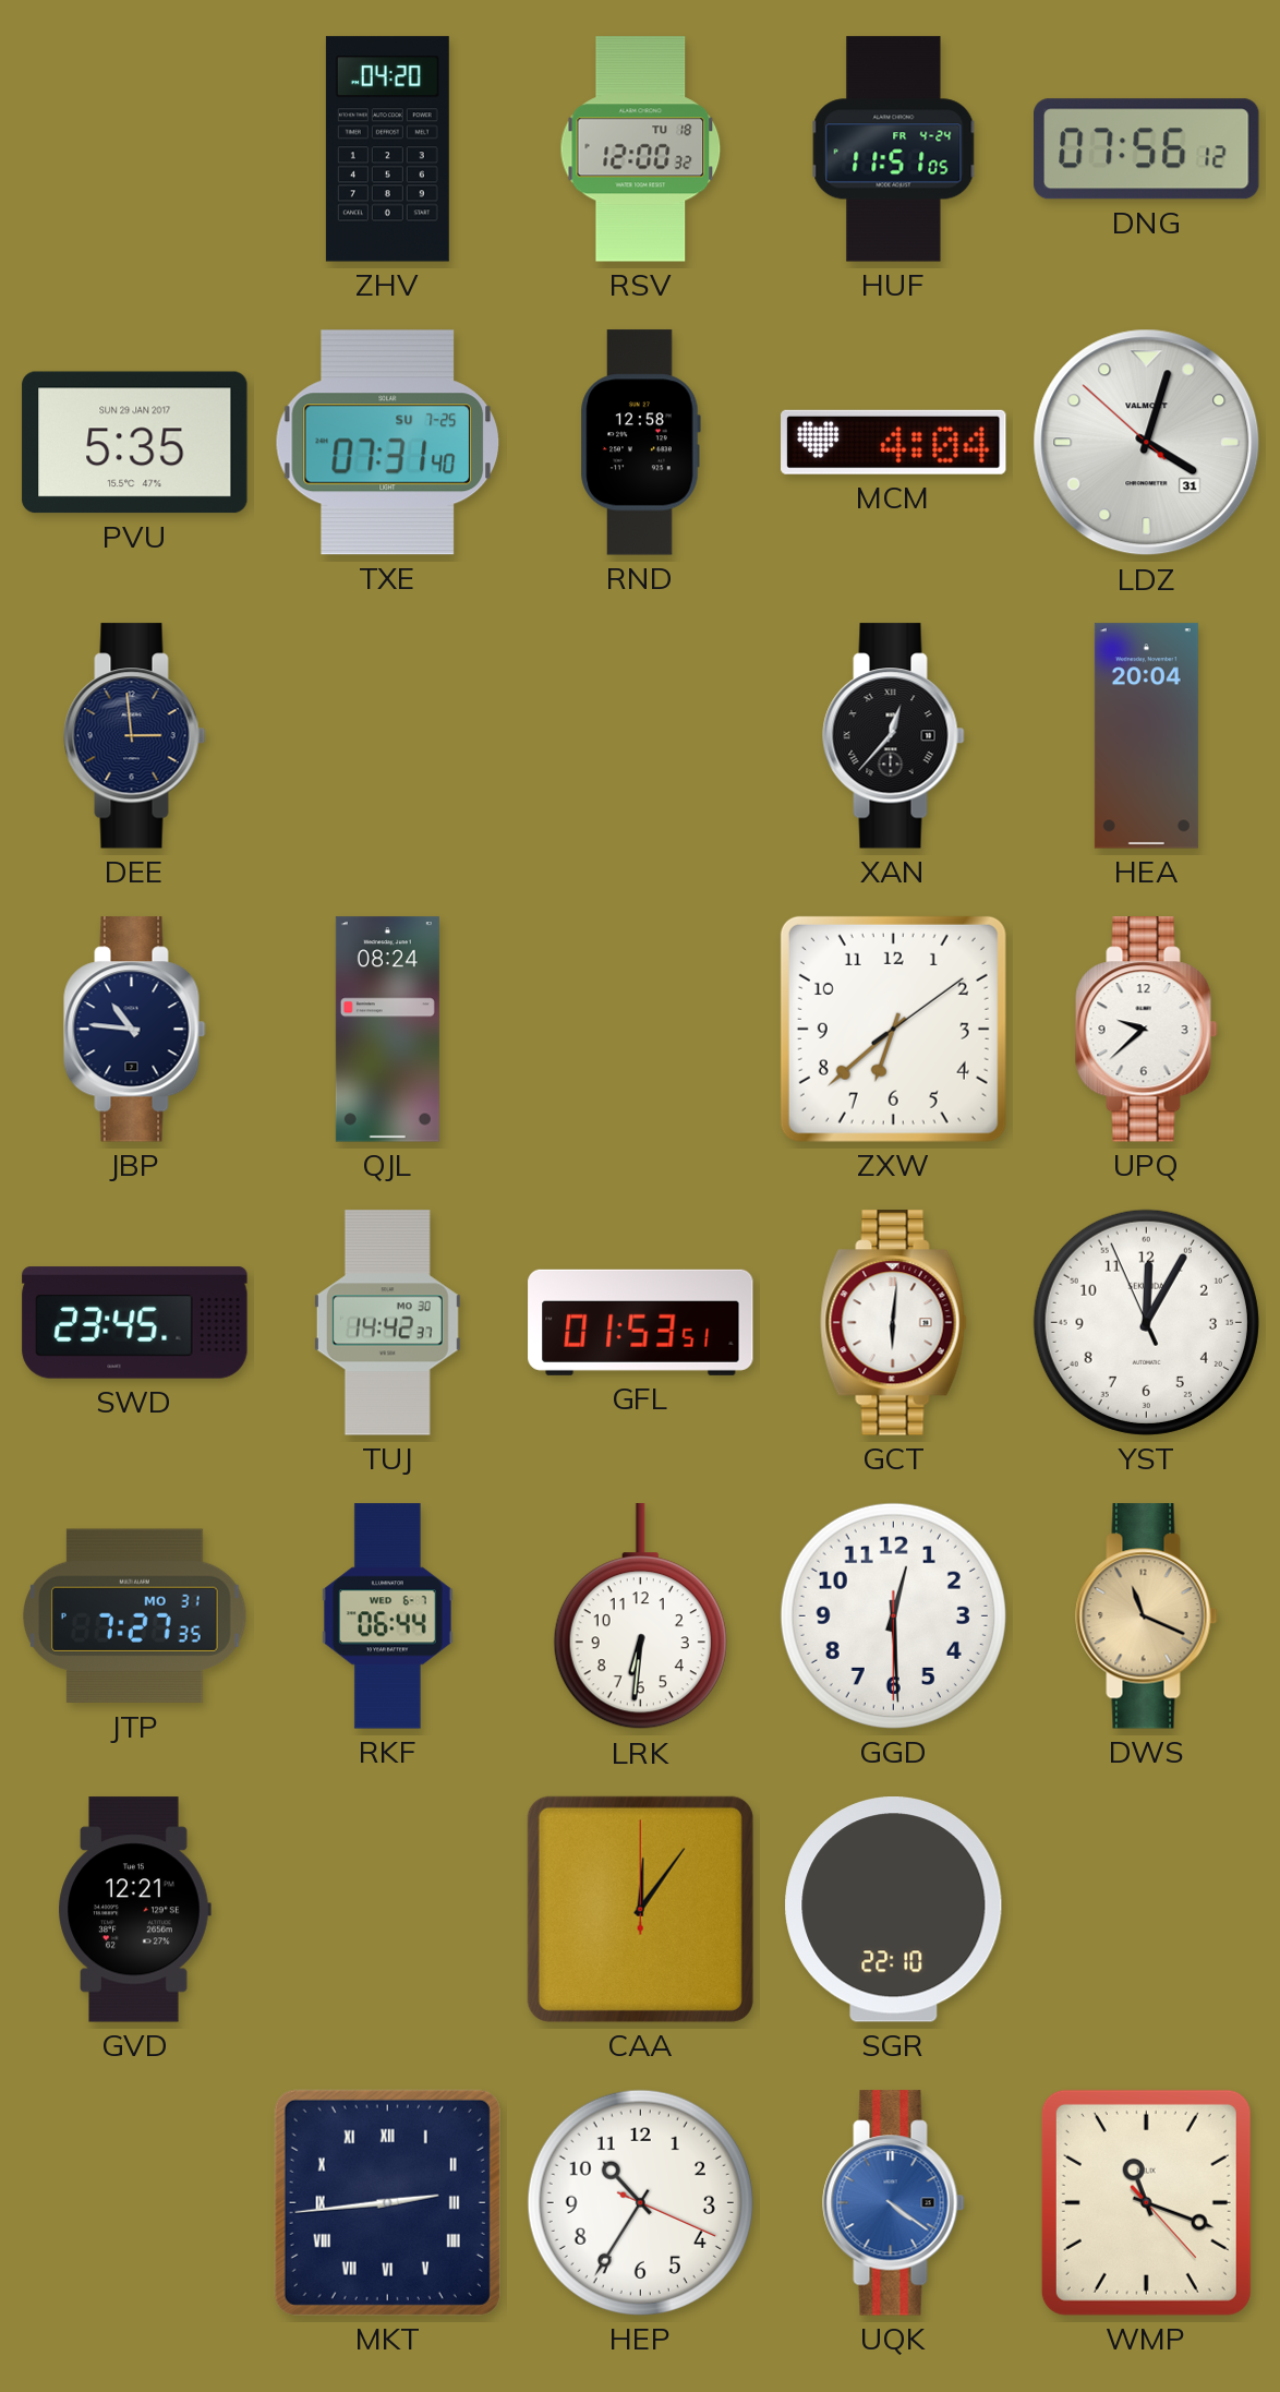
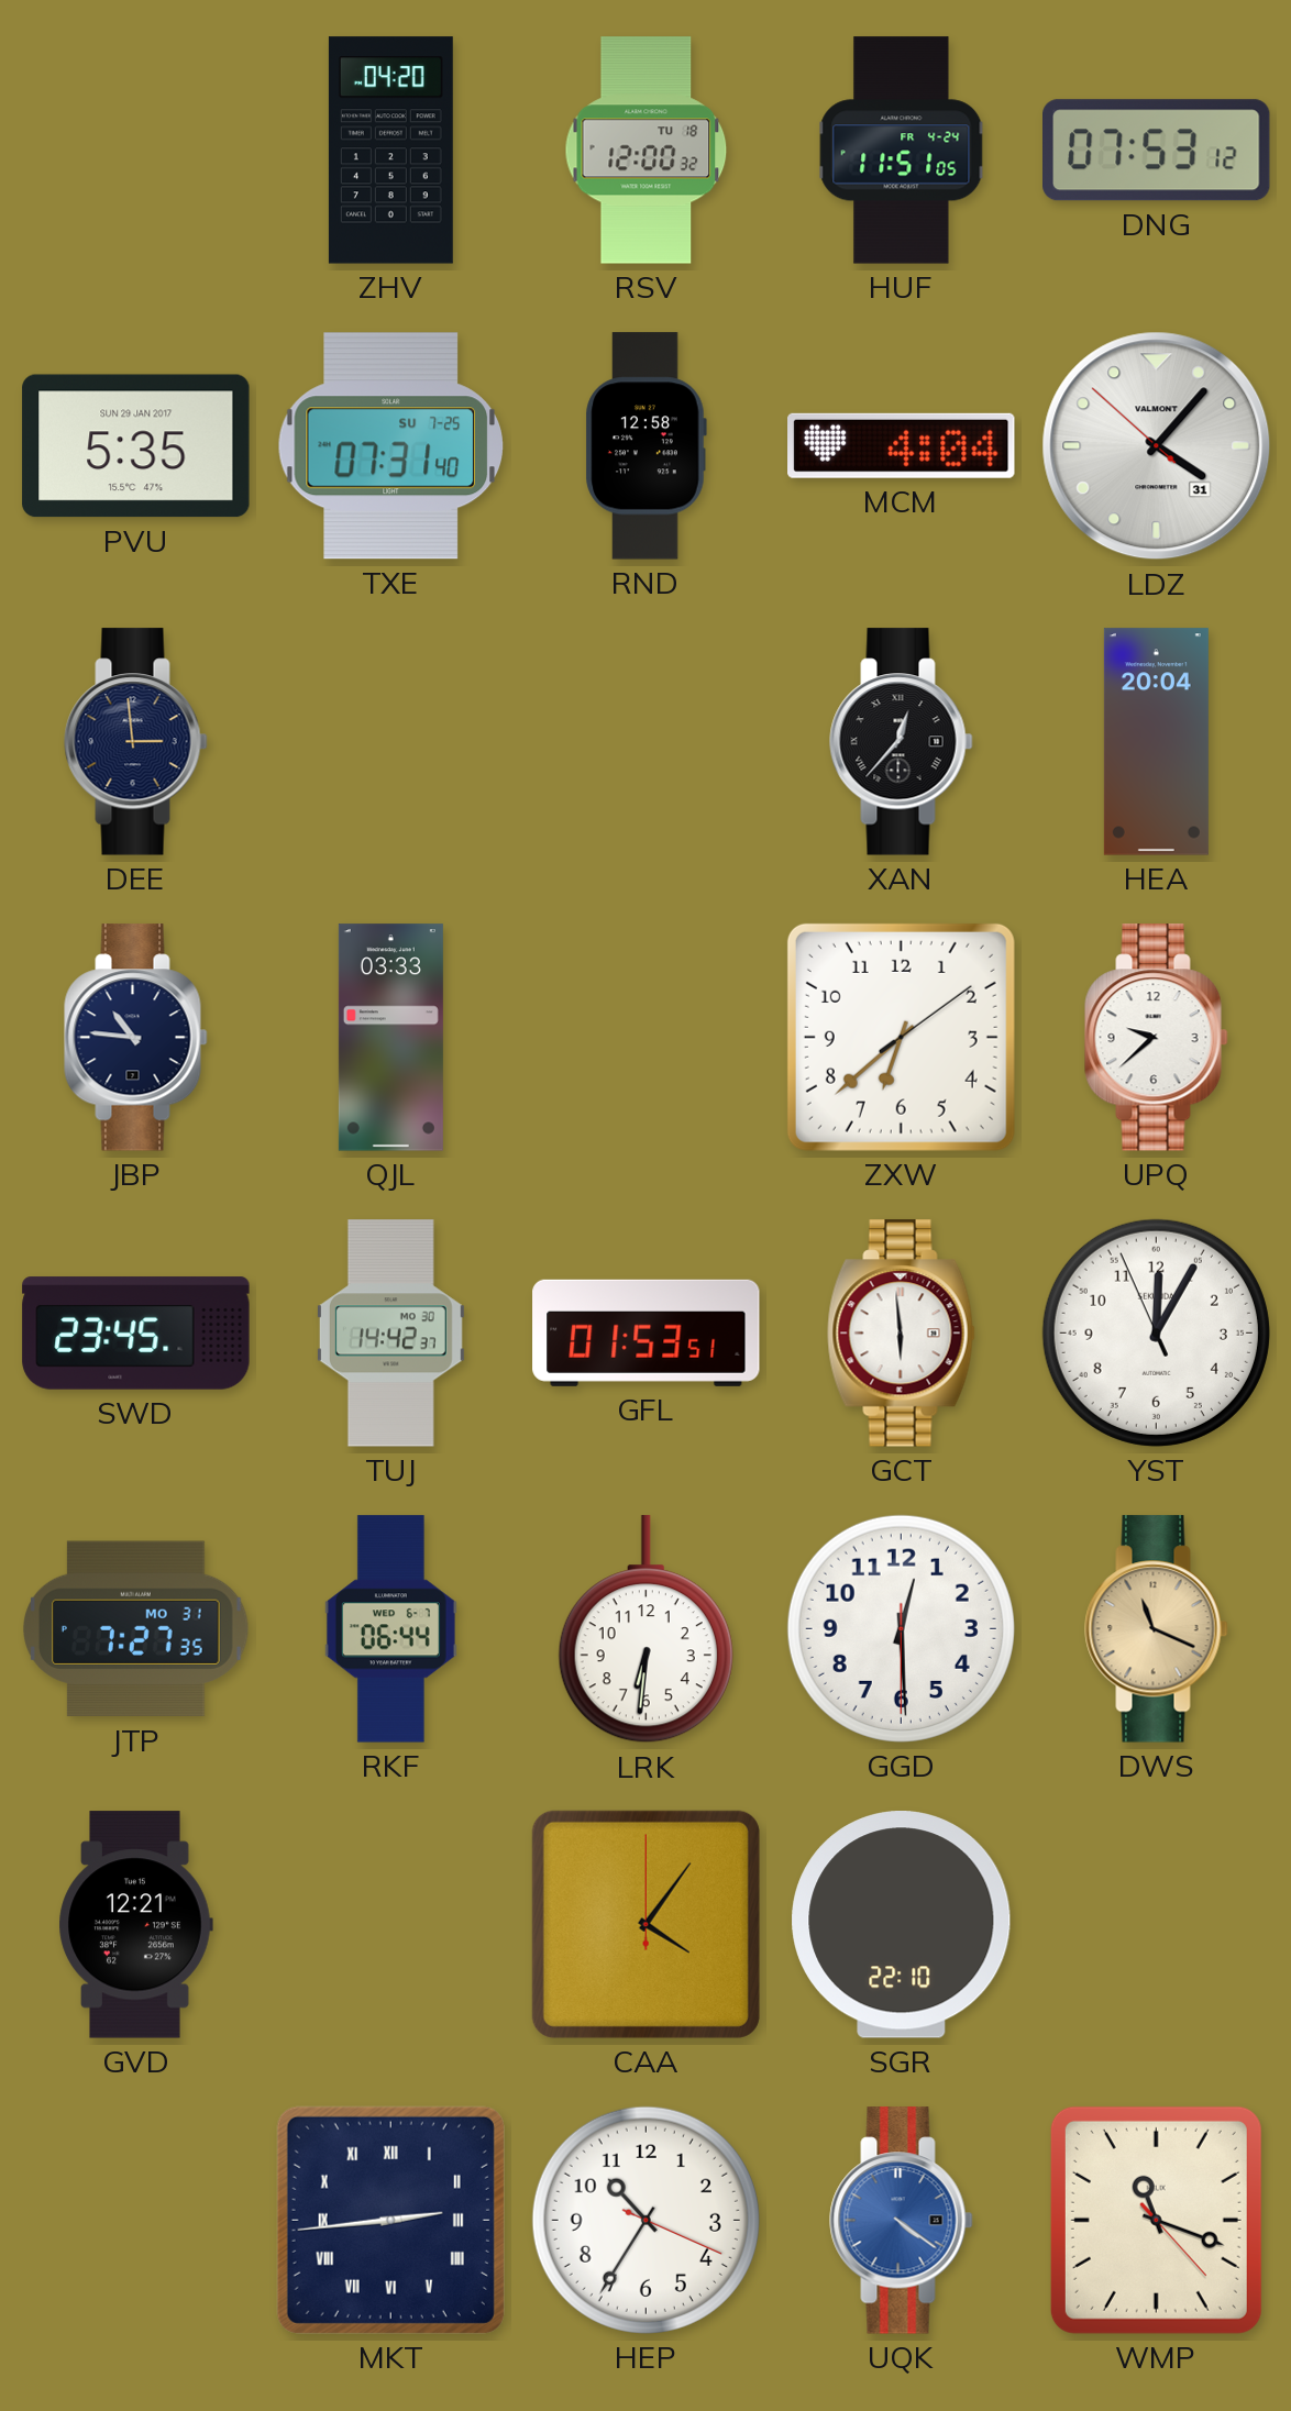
DNG: 07:56 -> 07:53
LDZ: 4:02 -> 4:06
QJL: 08:24 -> 03:33
GCT: 6:01 -> 5:59
CAA: 12:06 -> 4:06
